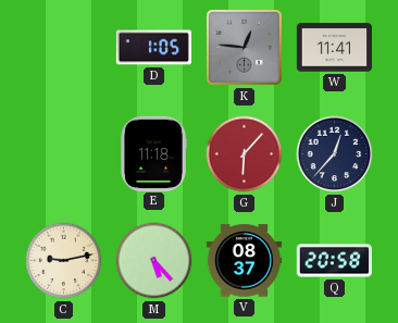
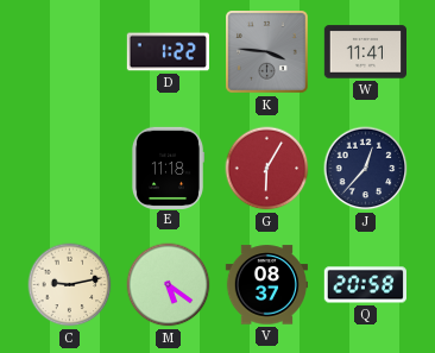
D: 1:05 -> 1:22
K: 12:46 -> 3:46
G: 6:07 -> 6:05
M: 5:23 -> 5:21
